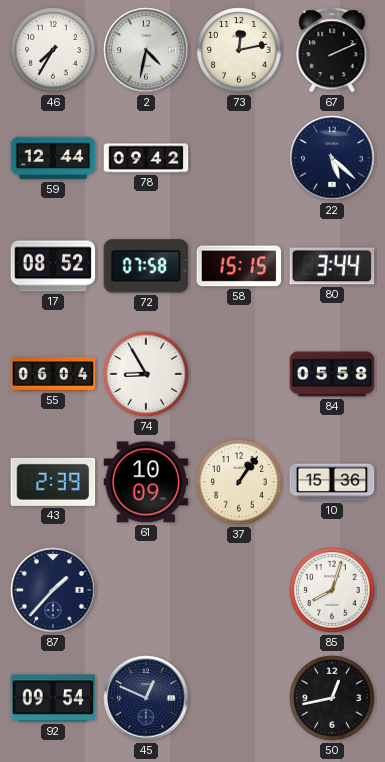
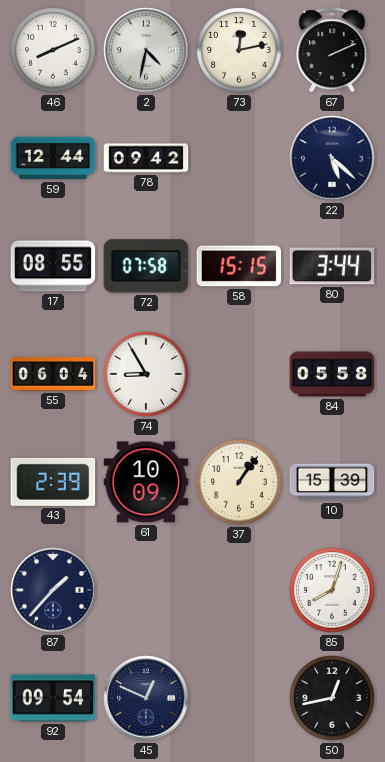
46: 7:35 -> 8:11
17: 08:52 -> 08:55
10: 15:36 -> 15:39
